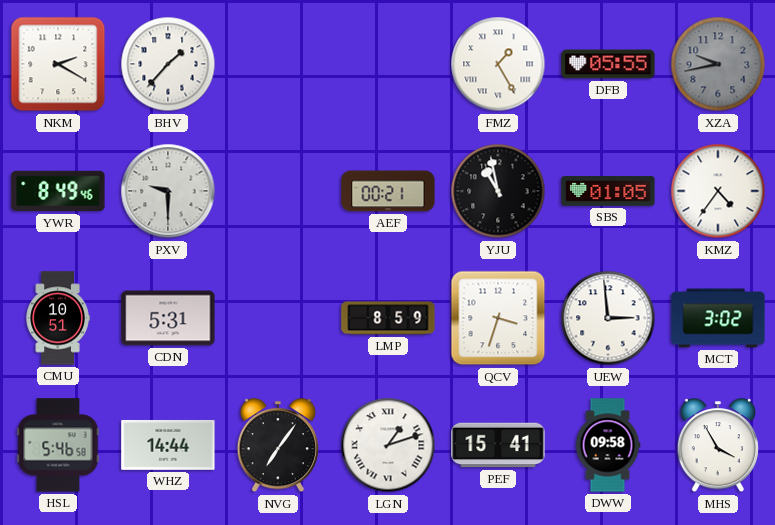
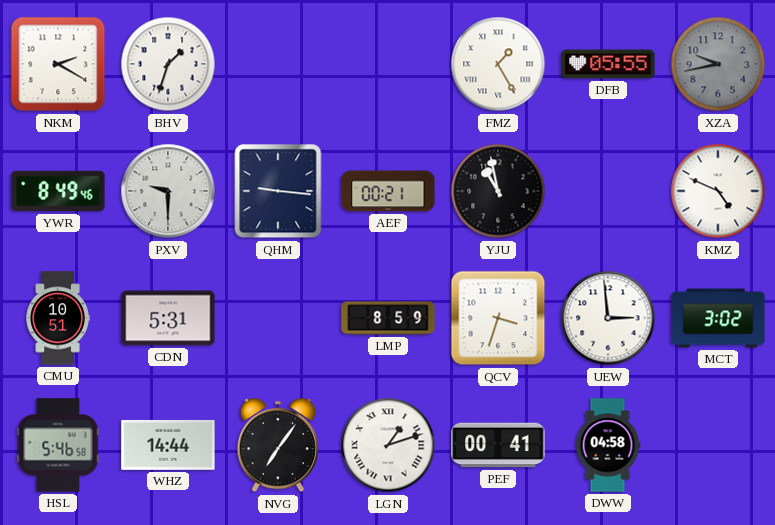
BHV: 1:37 -> 1:33
QHM: none -> 9:16
SBS: 01:05 -> none
KMZ: 4:36 -> 4:49
PEF: 15:41 -> 00:41
DWW: 09:58 -> 04:58
MHS: 3:55 -> none
